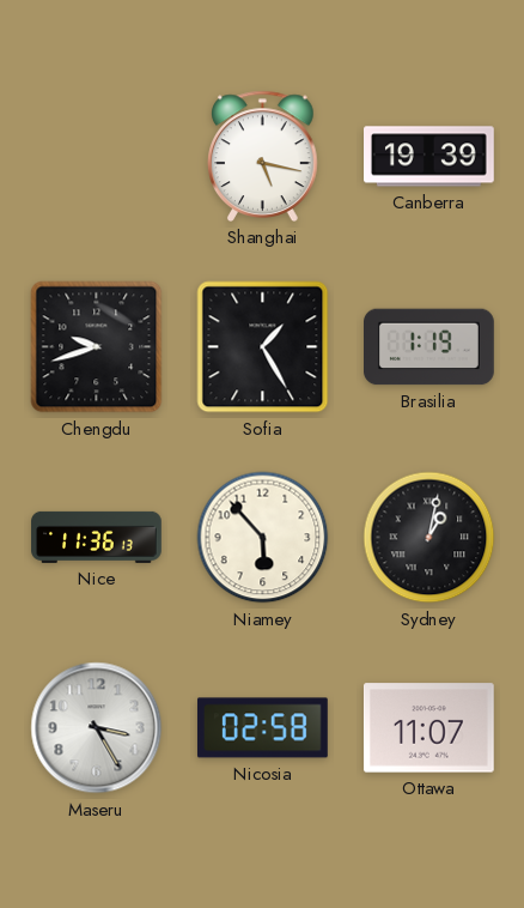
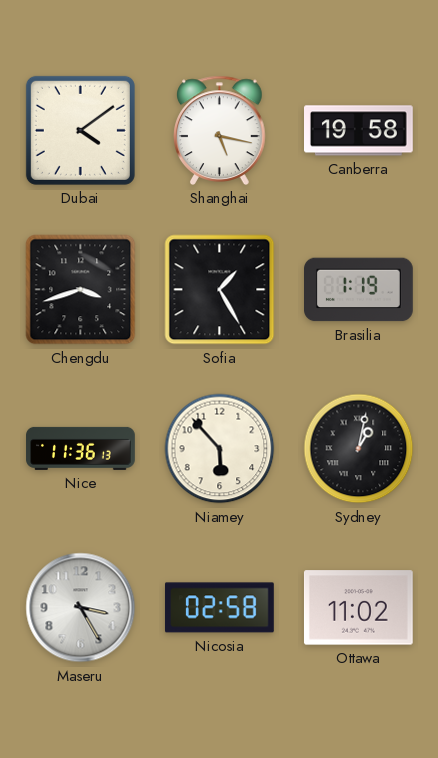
Dubai: none -> 4:09
Canberra: 19:39 -> 19:58
Chengdu: 9:42 -> 3:42
Ottawa: 11:07 -> 11:02
